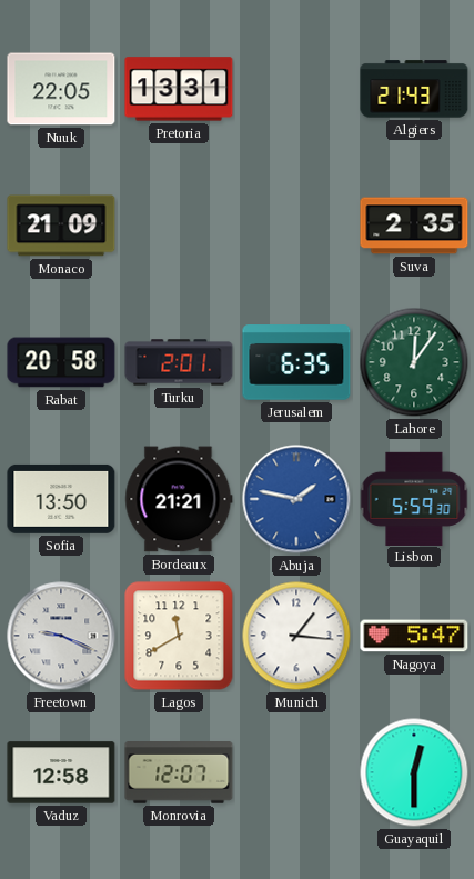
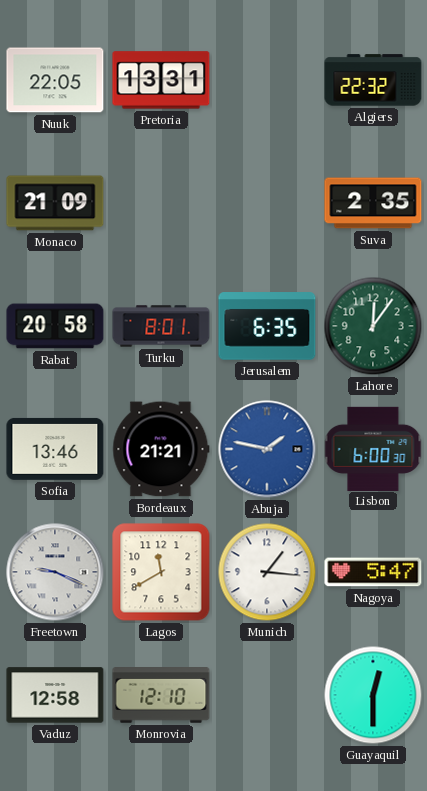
Algiers: 21:43 -> 22:32
Turku: 2:01 -> 8:01
Sofia: 13:50 -> 13:46
Lisbon: 5:59 -> 6:00
Monrovia: 12:07 -> 12:10
